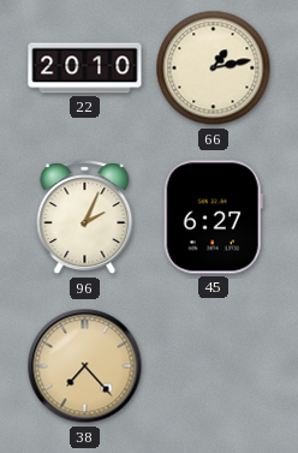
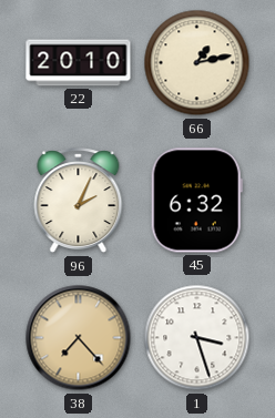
45: 6:27 -> 6:32
1: none -> 3:27
